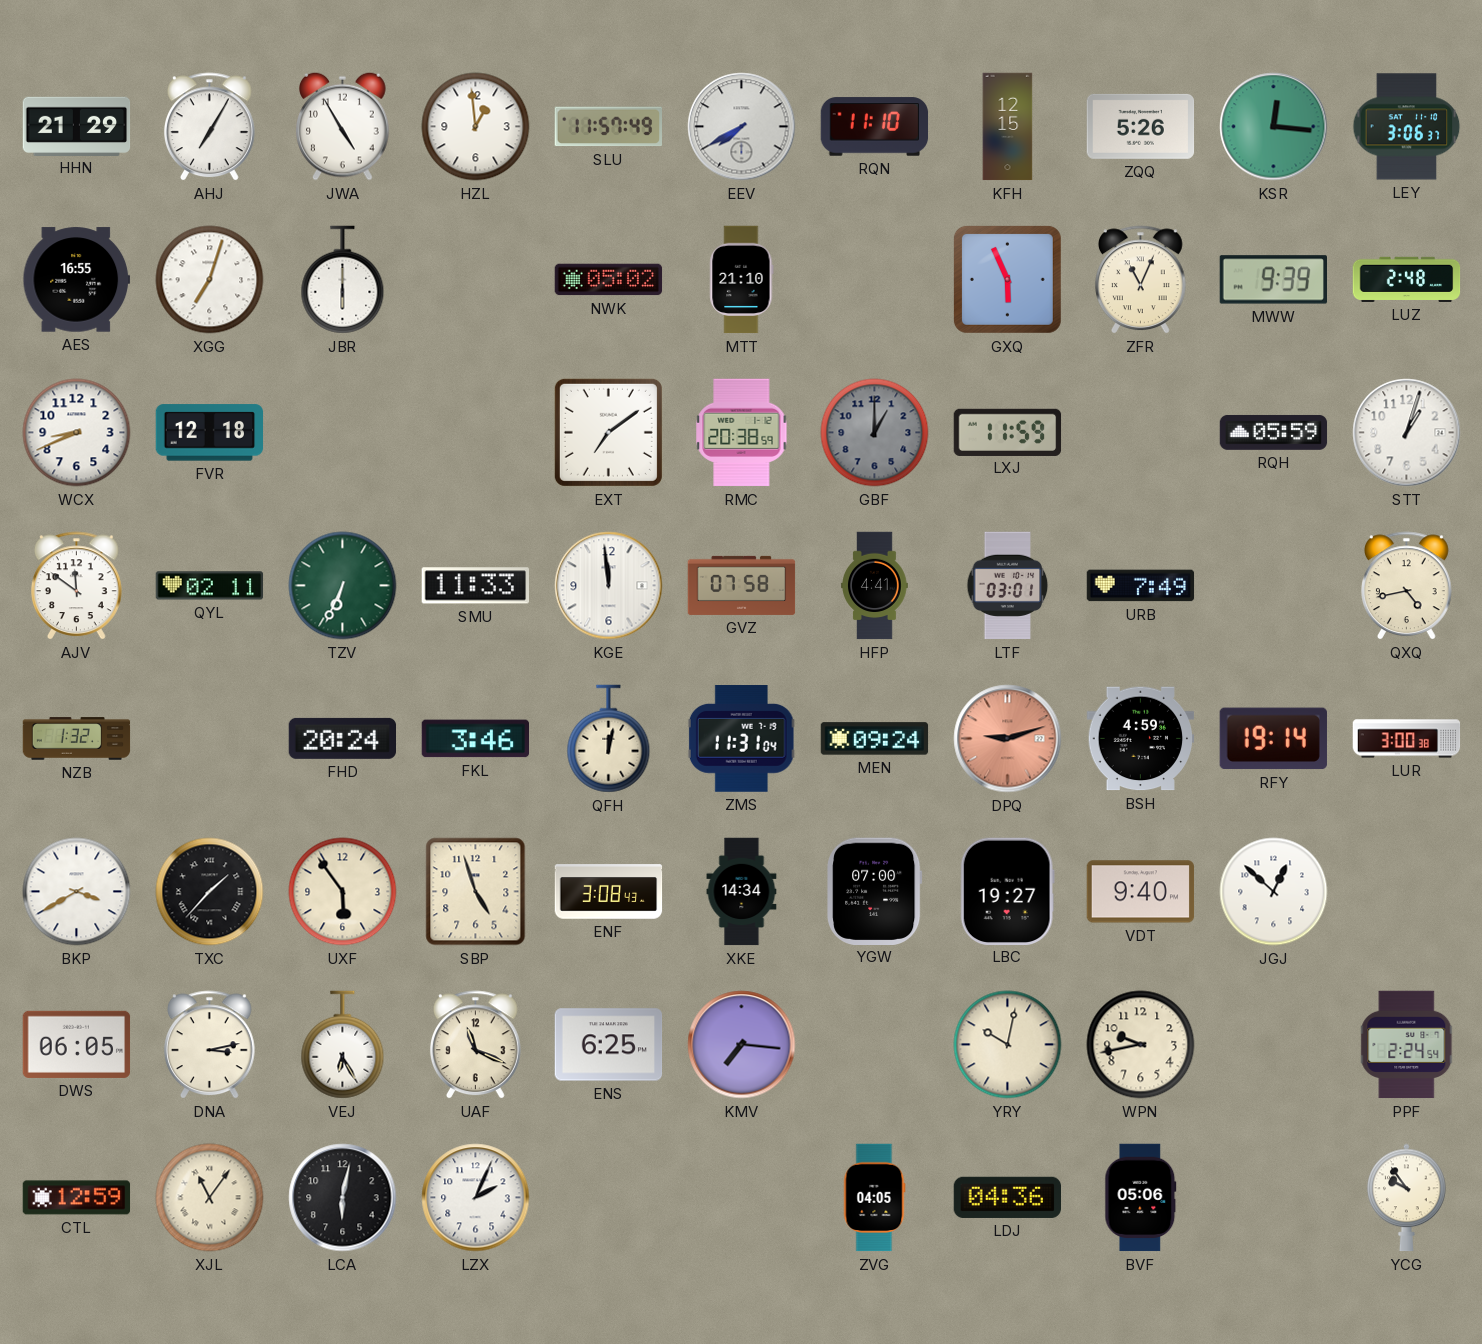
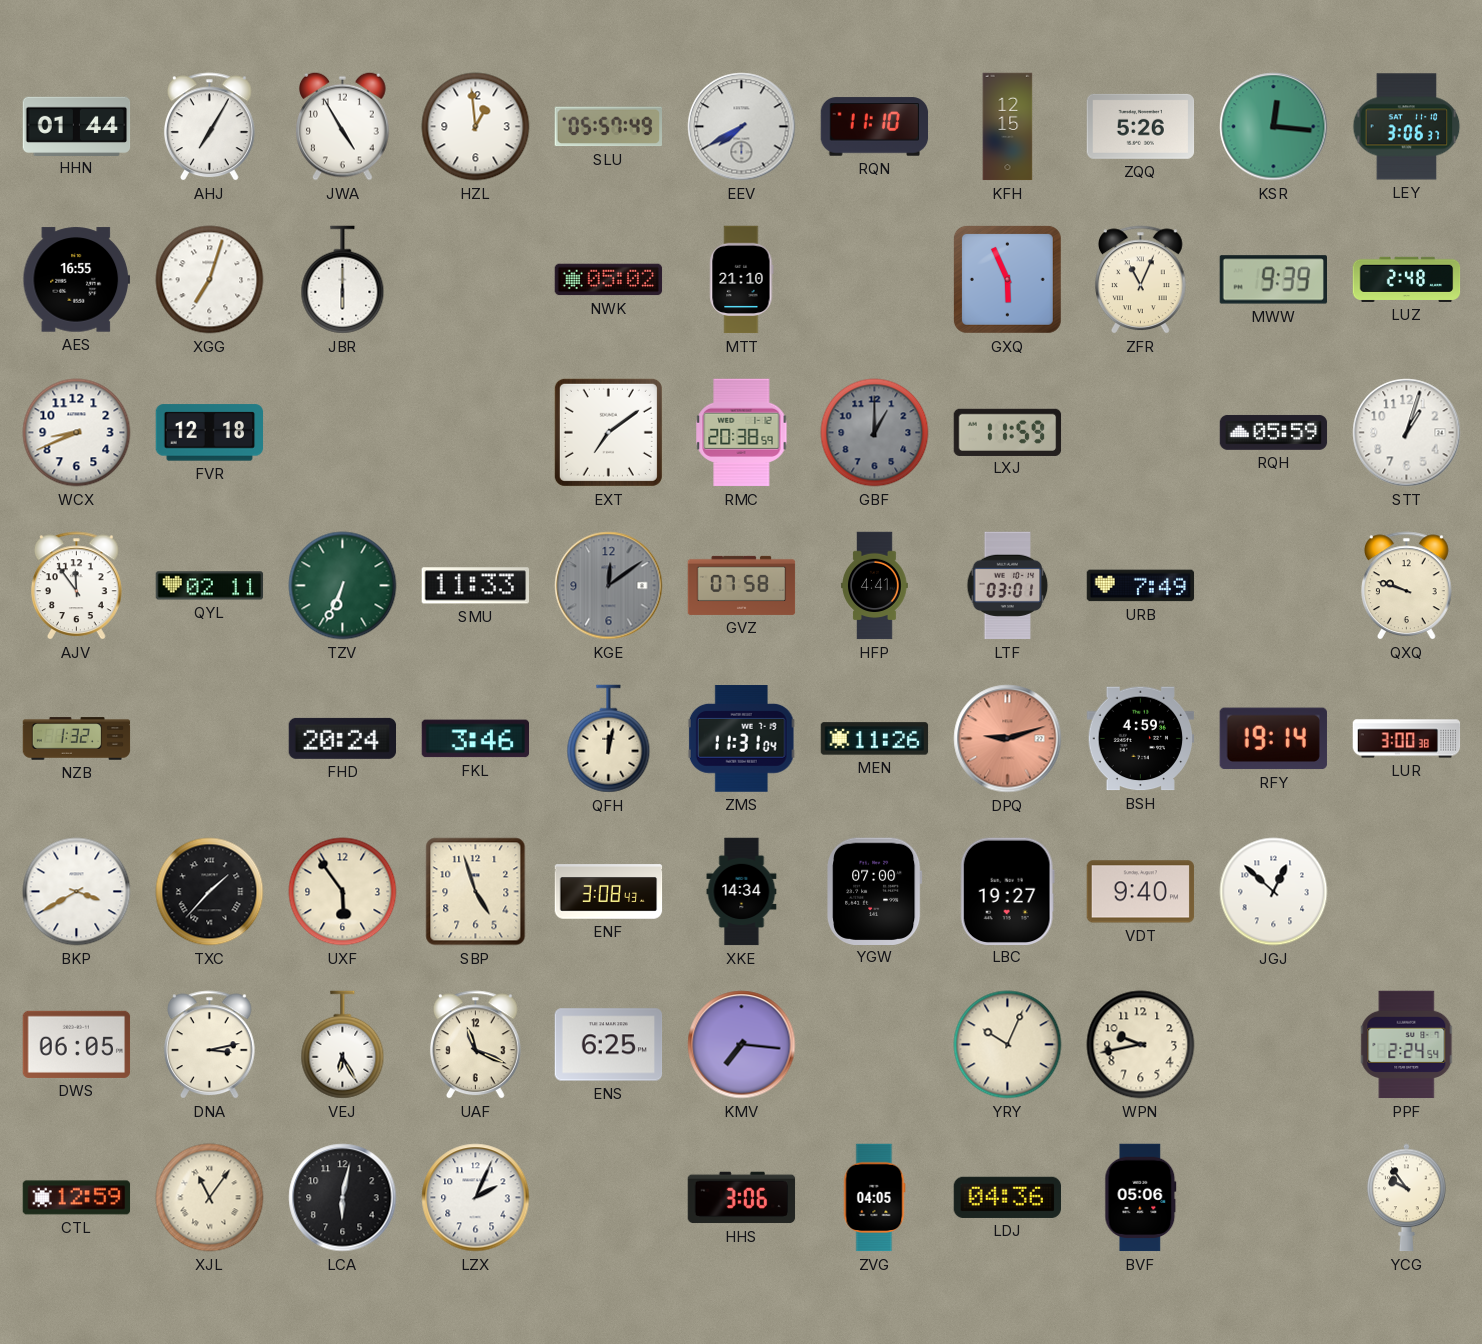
HHN: 21:29 -> 01:44
SLU: 11:57 -> 05:57
AJV: 11:51 -> 11:54
KGE: 11:59 -> 12:09
KGE dial: white -> grey
QXQ: 4:43 -> 9:48
MEN: 09:24 -> 11:26
YRY: 10:02 -> 10:04
HHS: none -> 3:06
